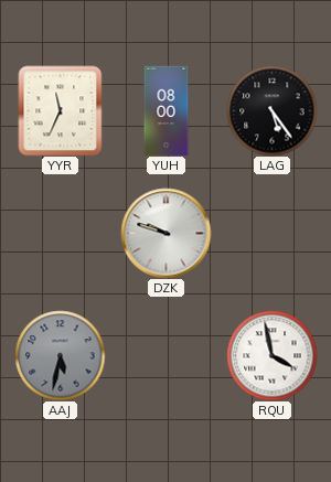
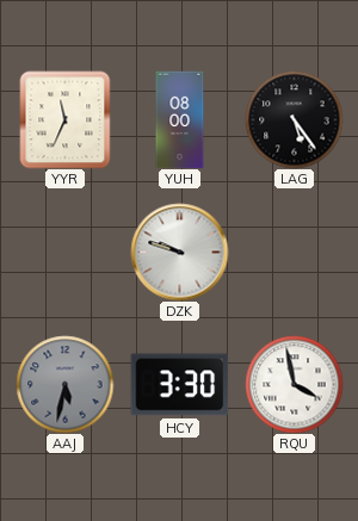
HCY: none -> 3:30
